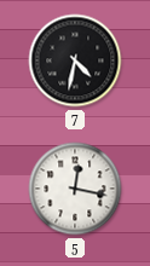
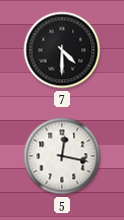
7: 4:32 -> 4:30
